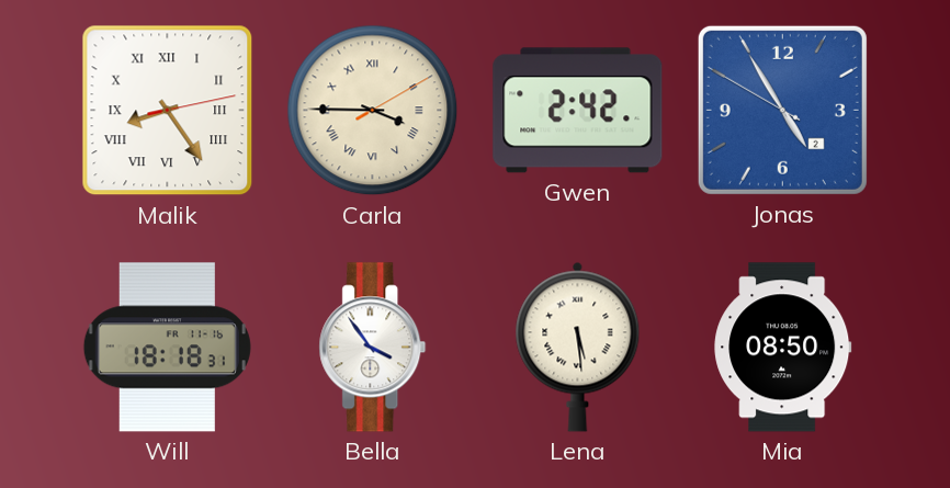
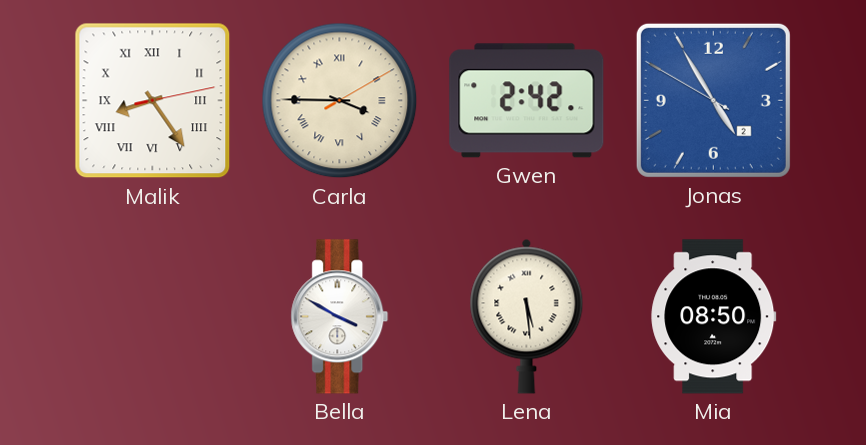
Will: 18:18 -> none
Bella: 3:54 -> 3:50
